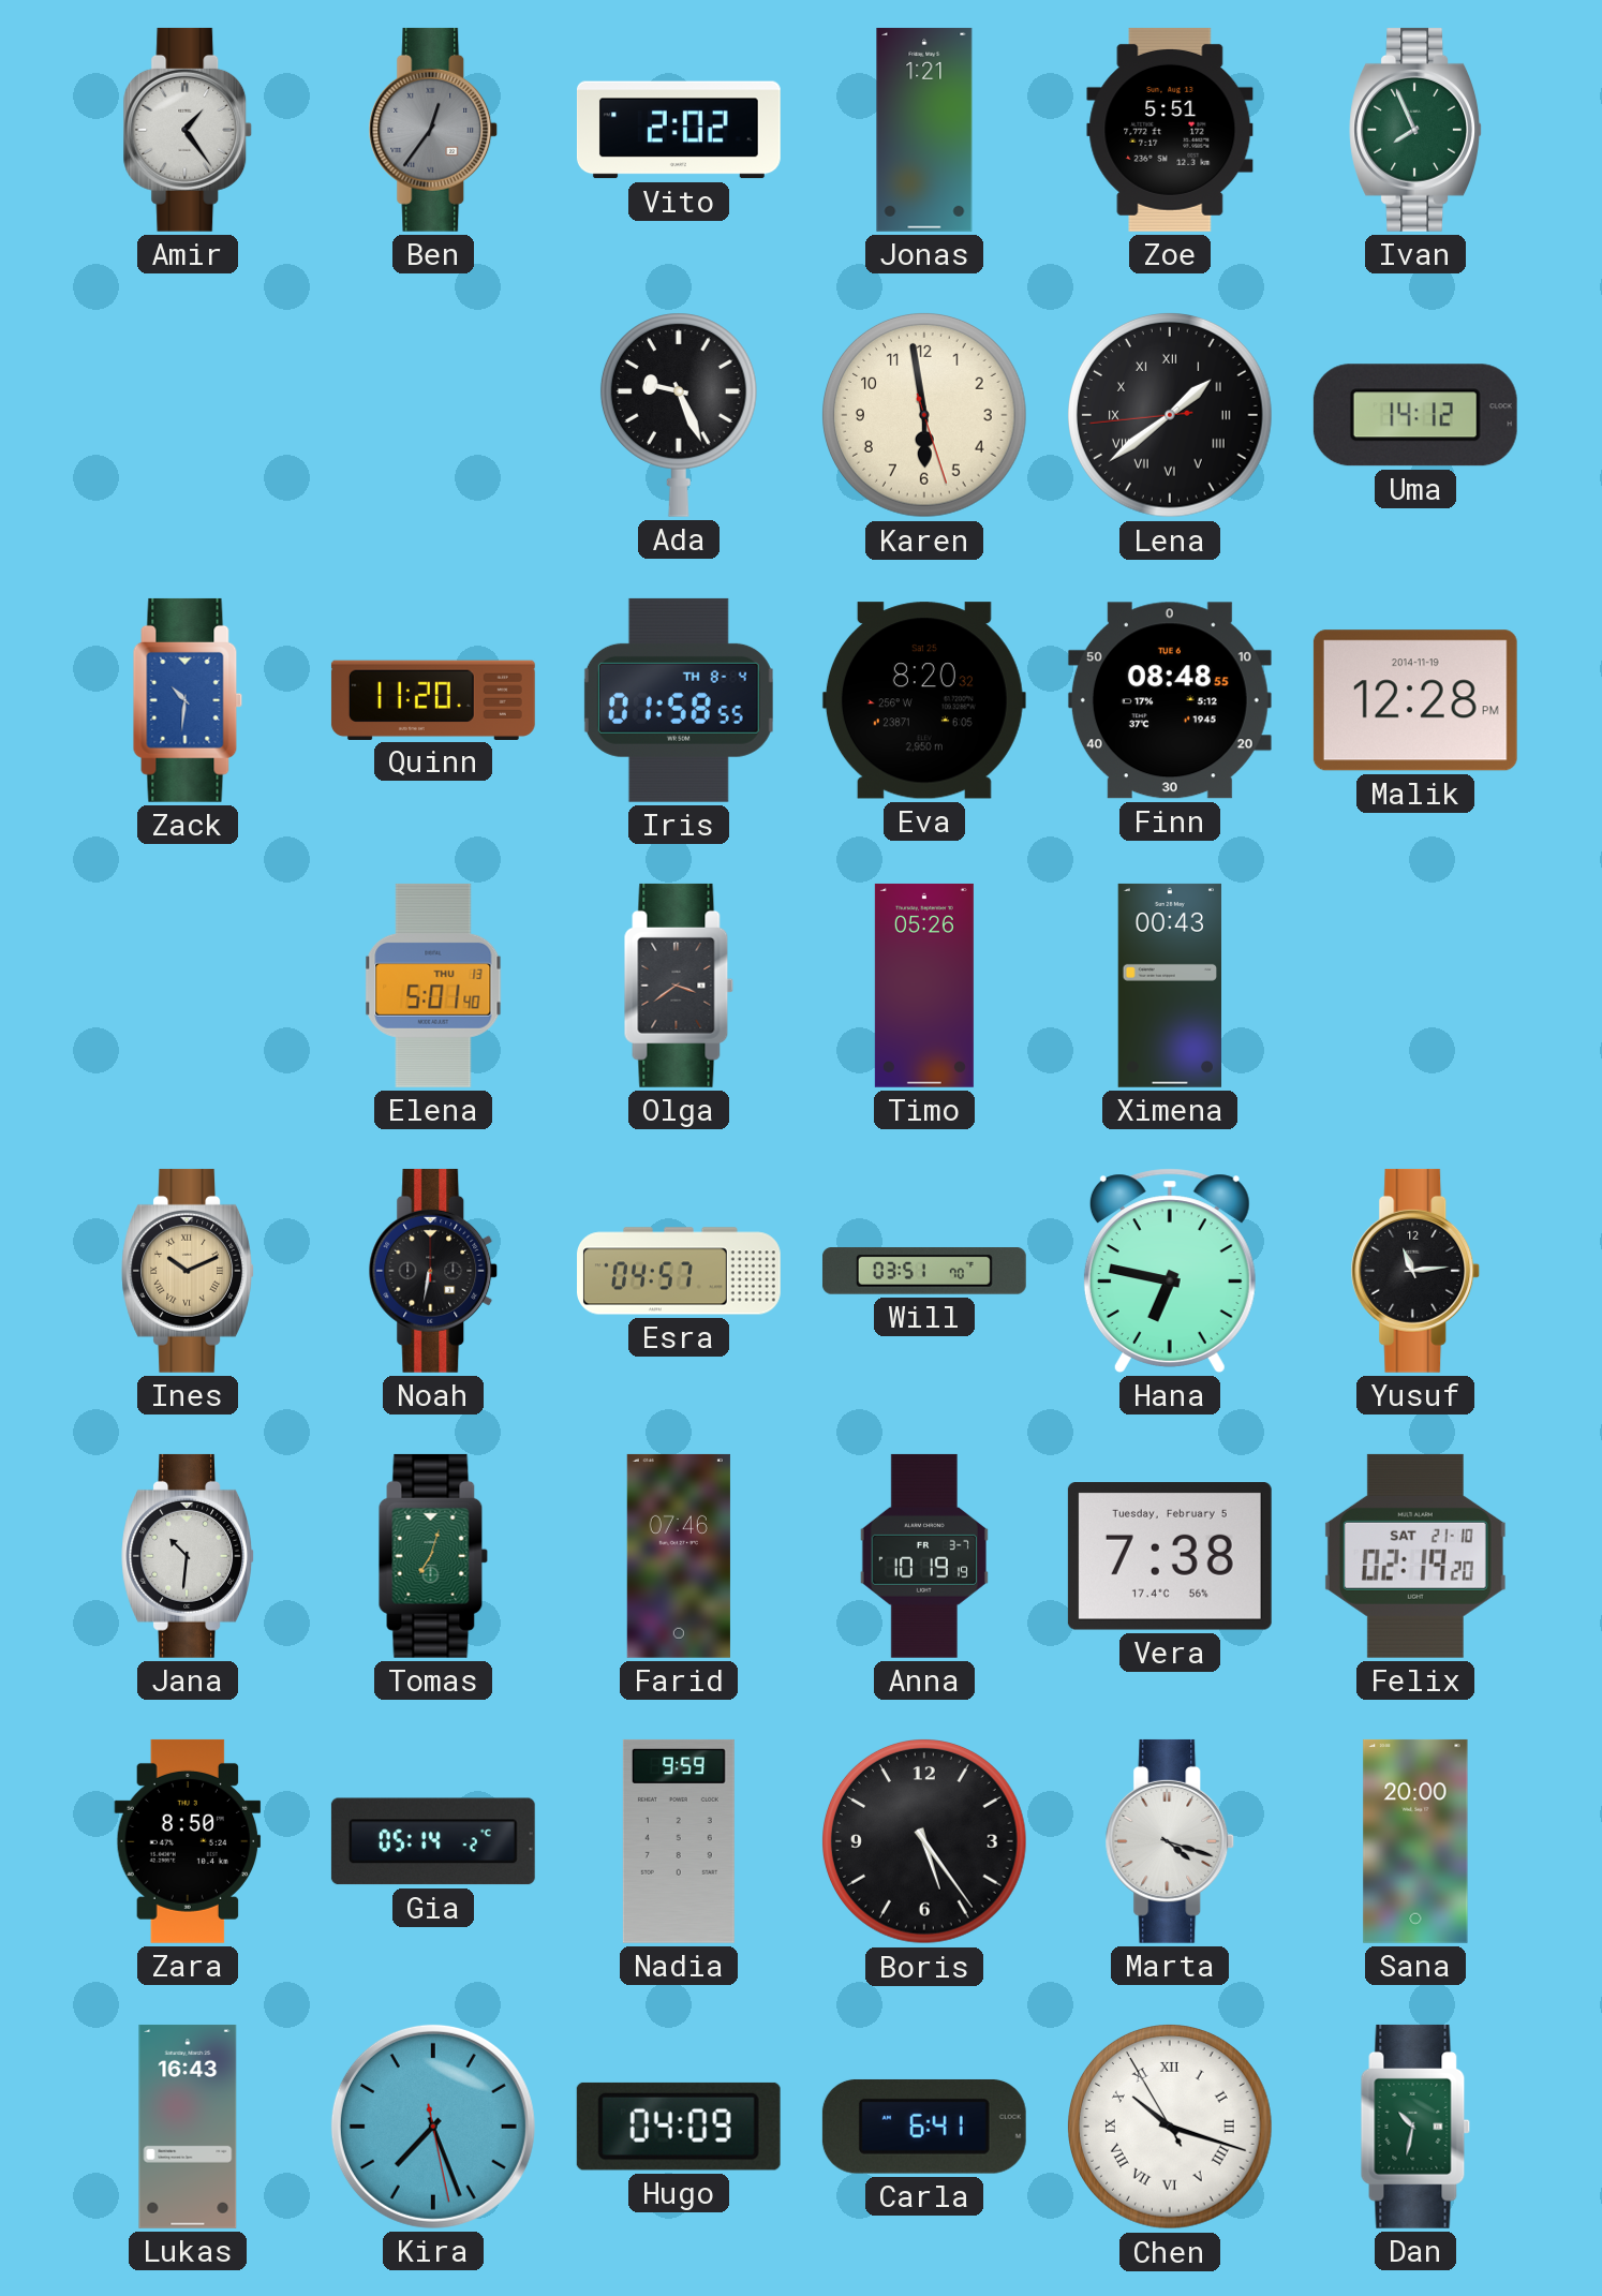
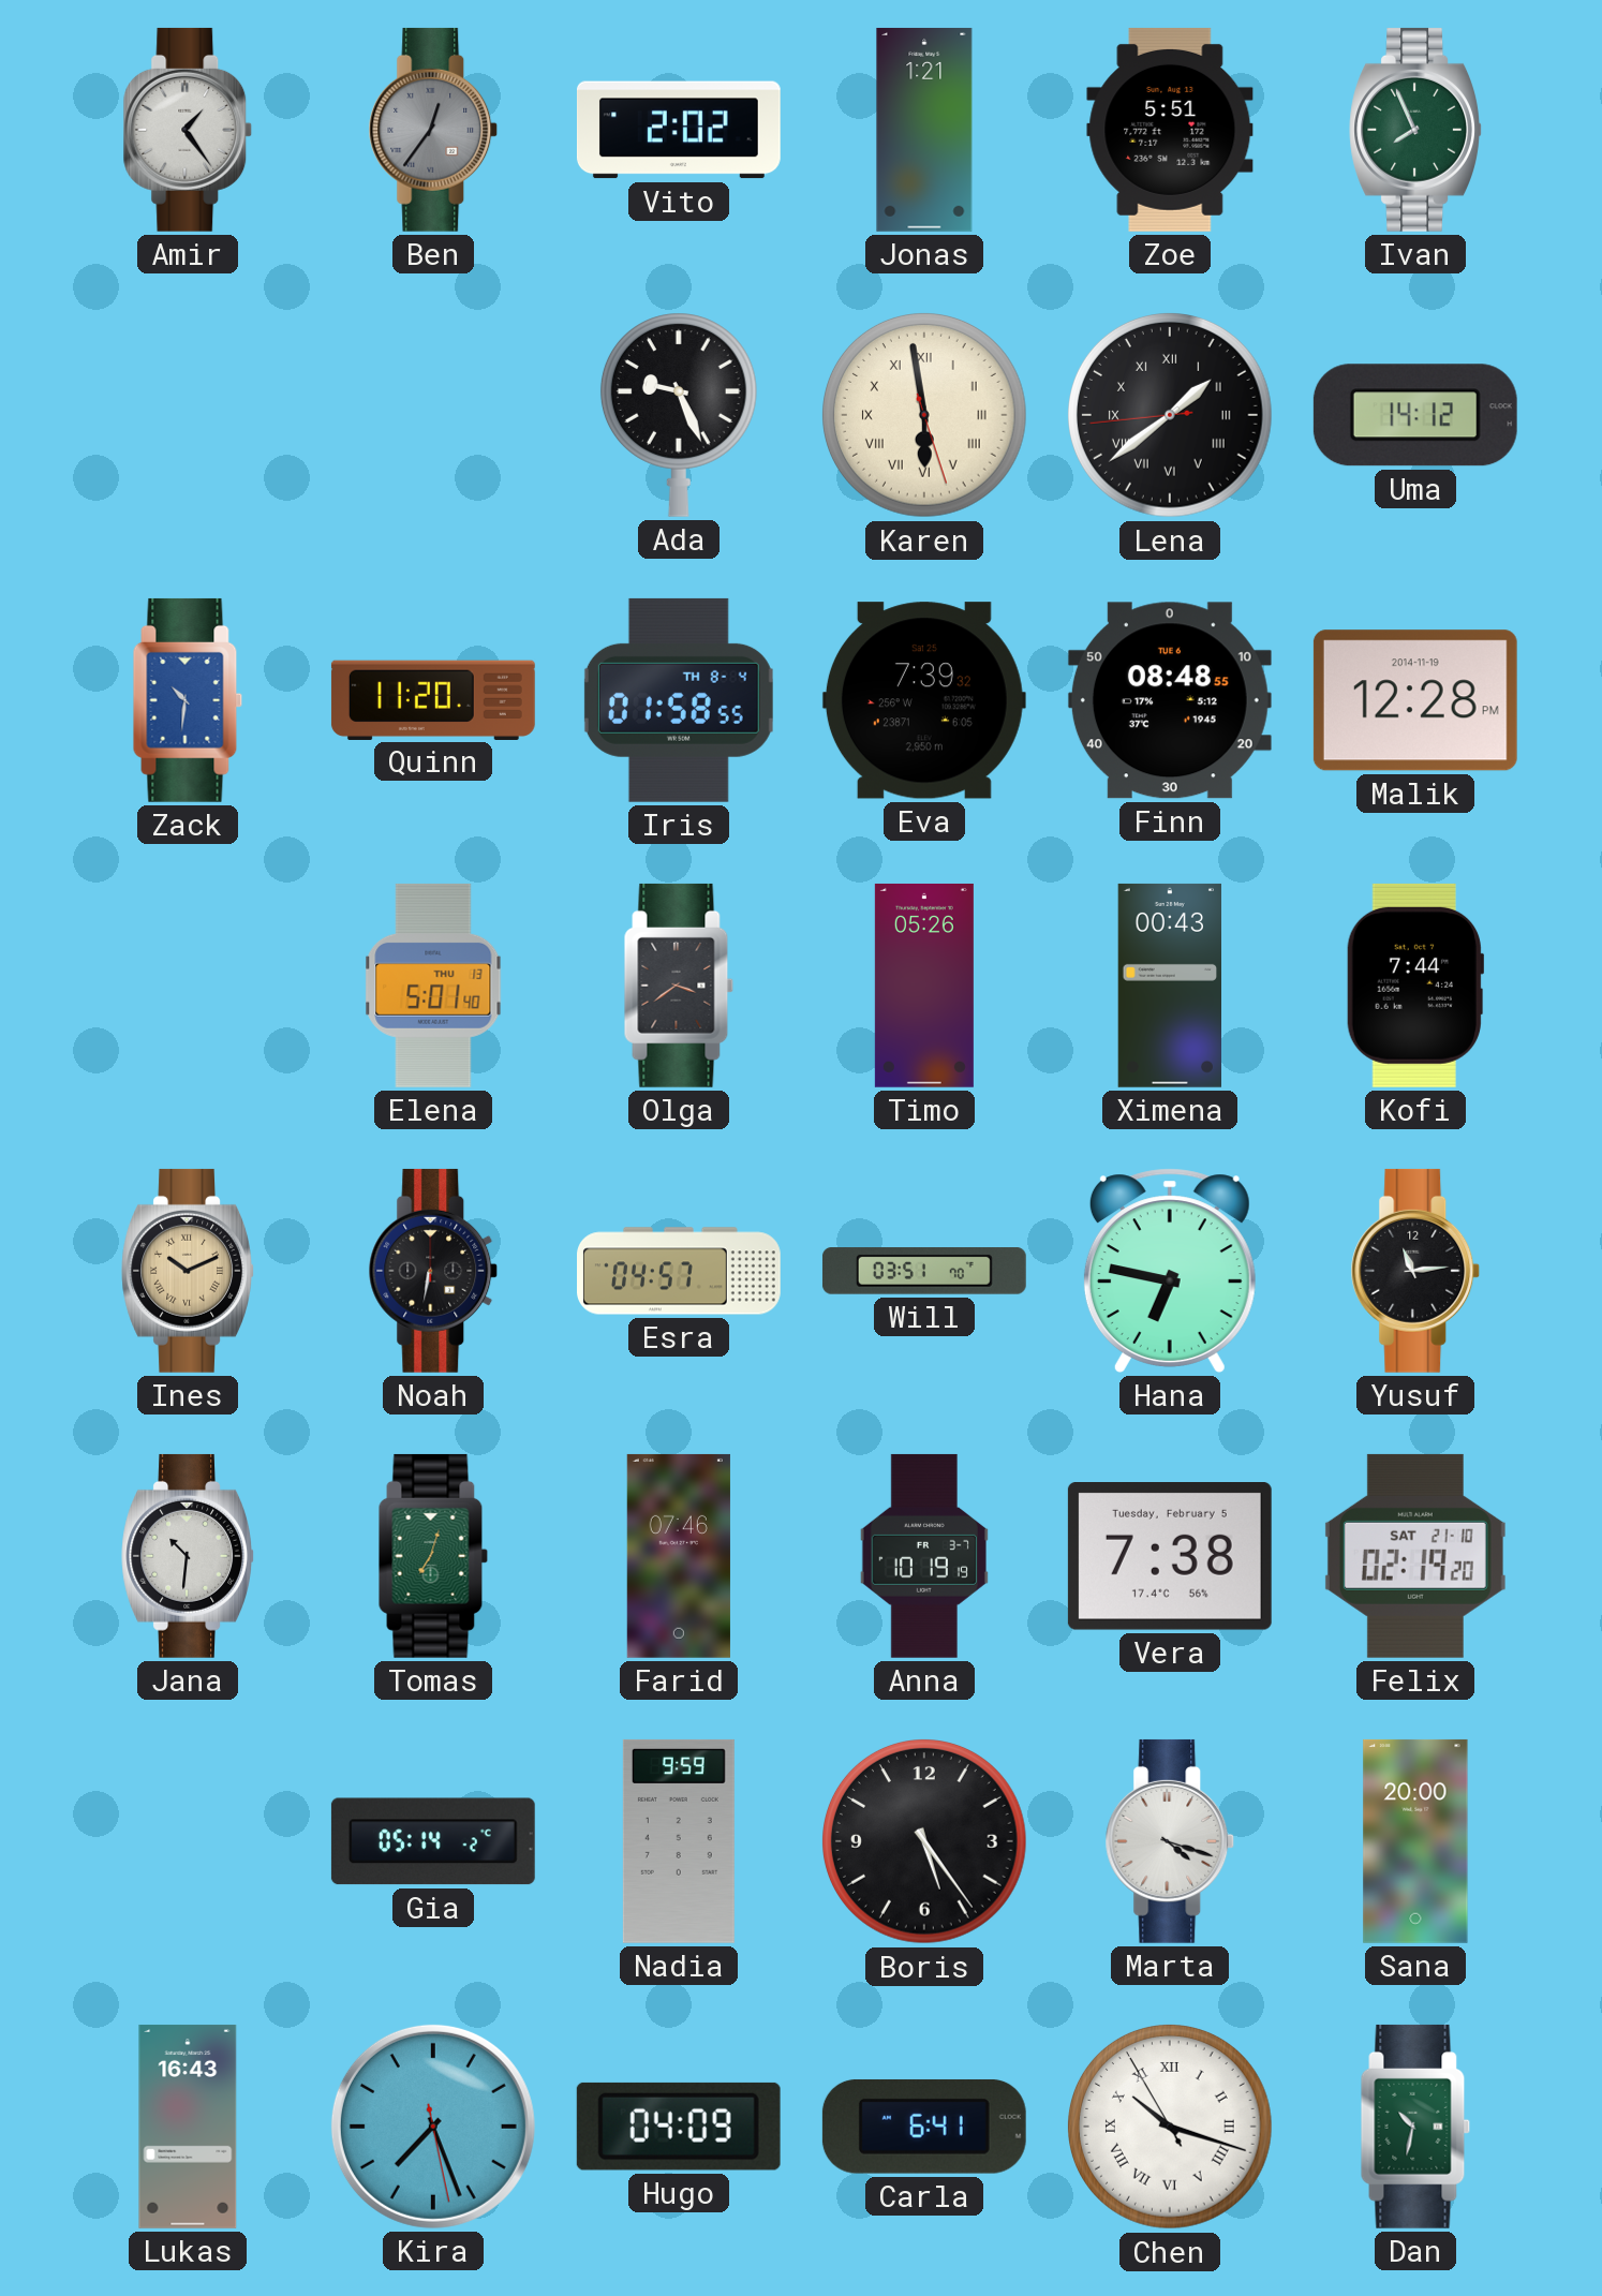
Karen numerals: Arabic -> Roman
Eva: 8:20 -> 7:39
Kofi: none -> 7:44
Zara: 8:50 -> none
